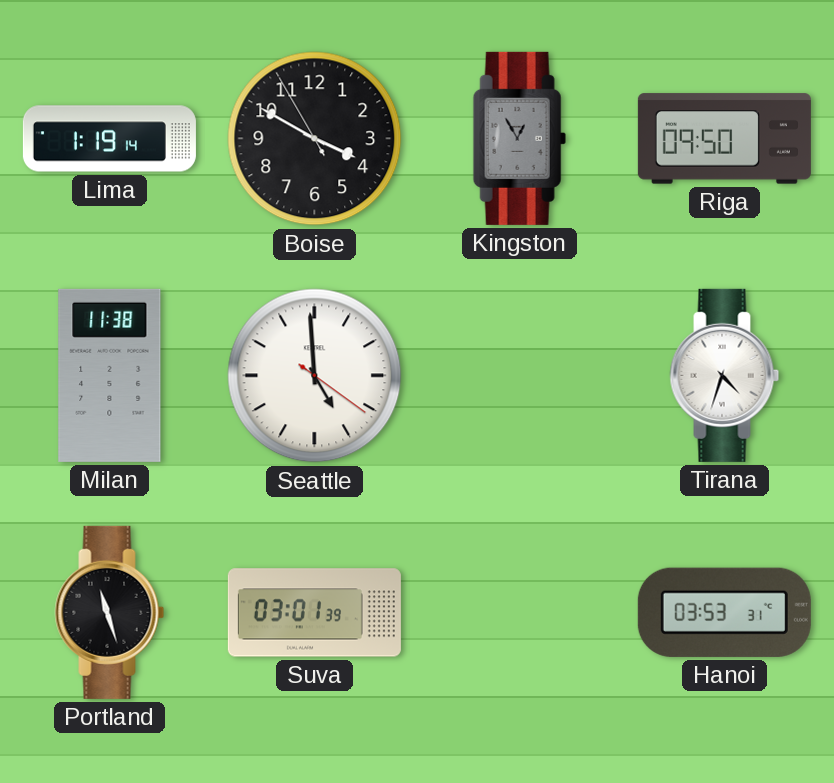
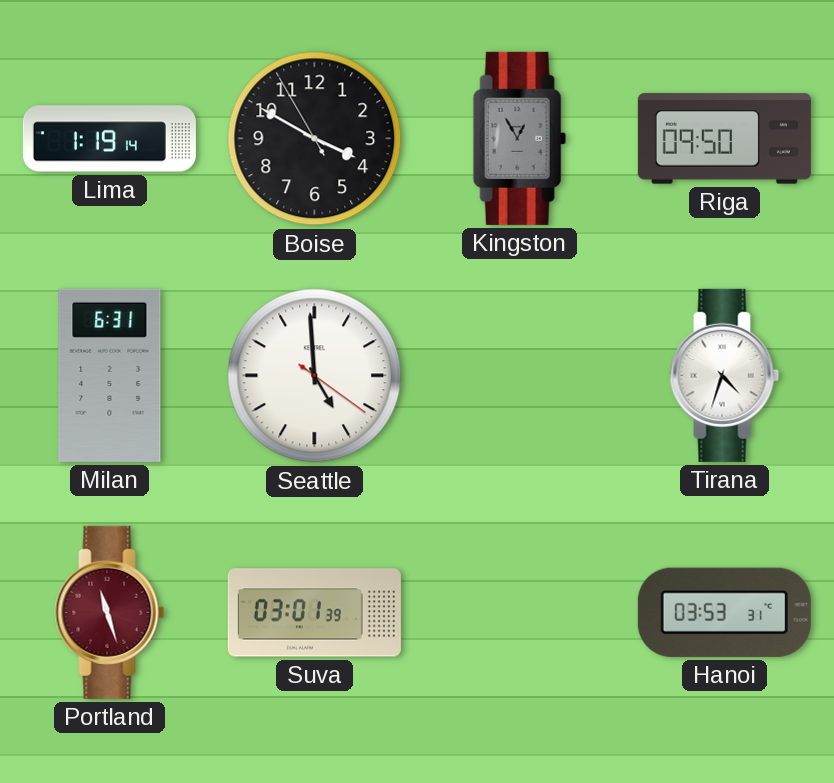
Milan: 11:38 -> 6:31
Portland dial: black -> burgundy
